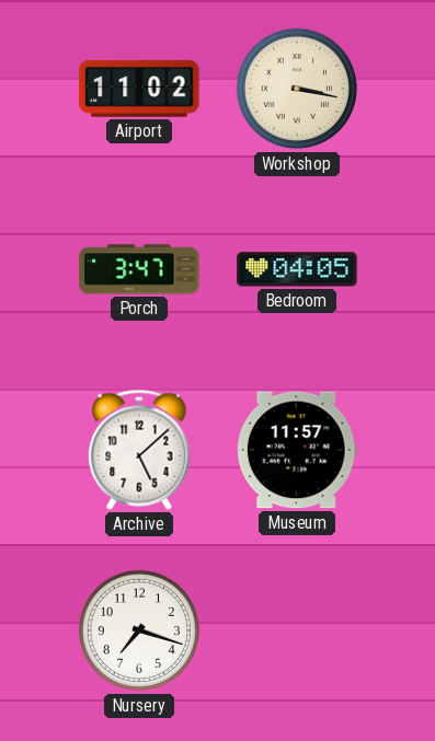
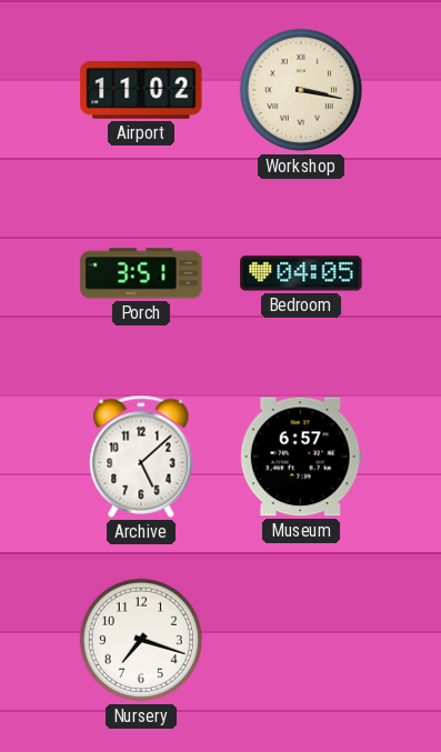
Porch: 3:47 -> 3:51
Museum: 11:57 -> 6:57
